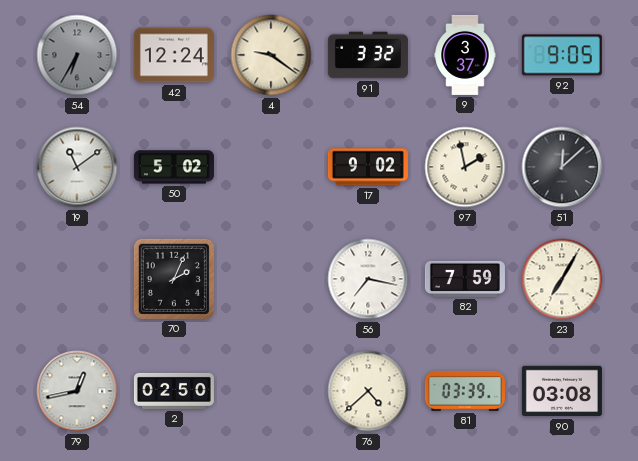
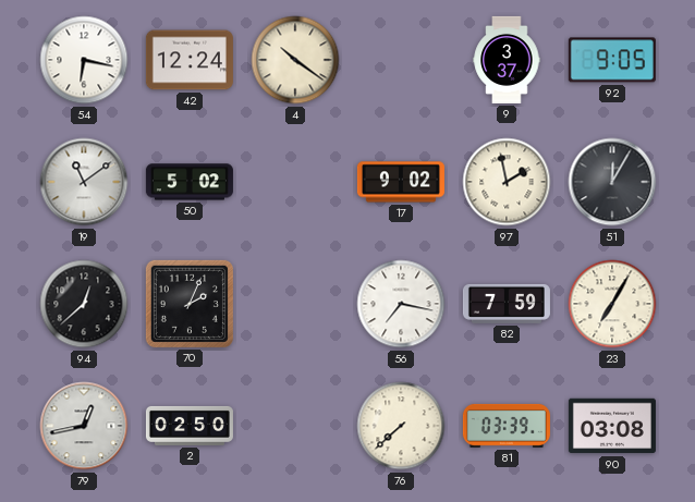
54: 6:35 -> 6:17
54 dial: grey -> white
4: 9:21 -> 10:21
91: 3:32 -> none
51: 12:08 -> 12:05
94: none -> 12:38
76: 4:38 -> 7:38
